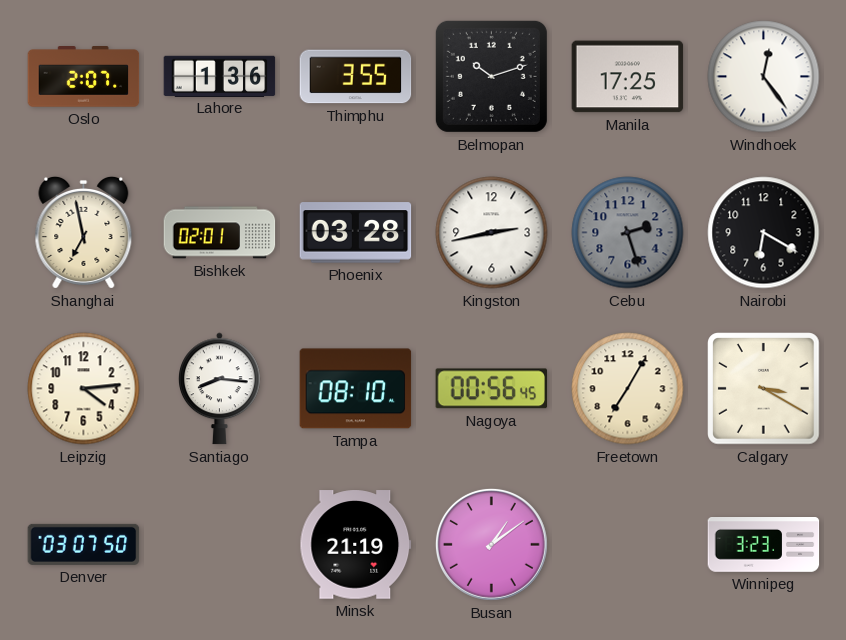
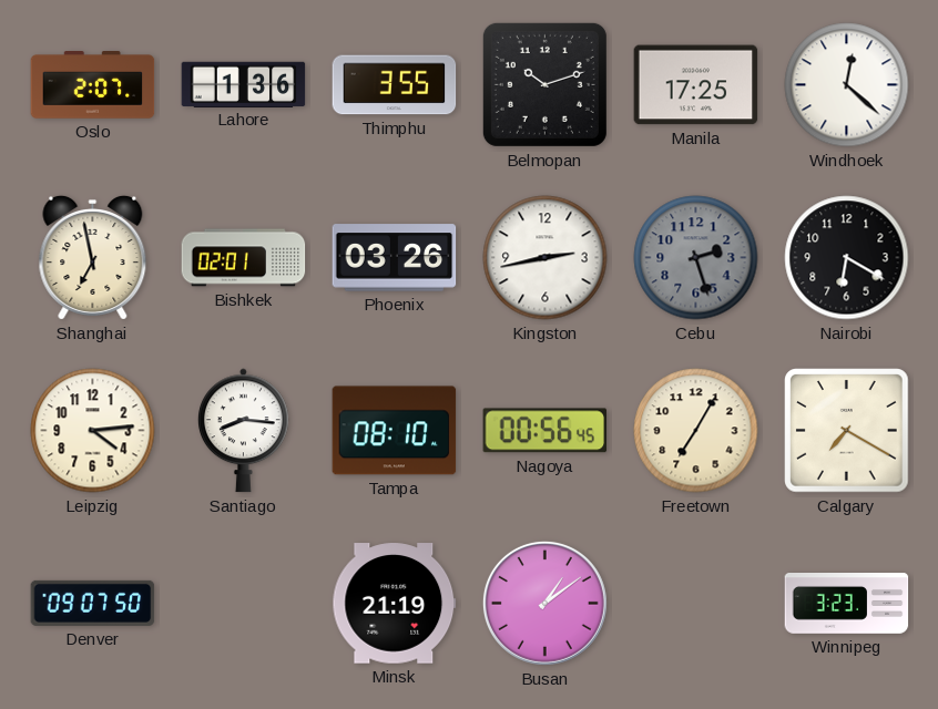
Windhoek: 12:24 -> 12:22
Phoenix: 03:28 -> 03:26
Calgary: 3:20 -> 7:20
Denver: 03:07 -> 09:07
